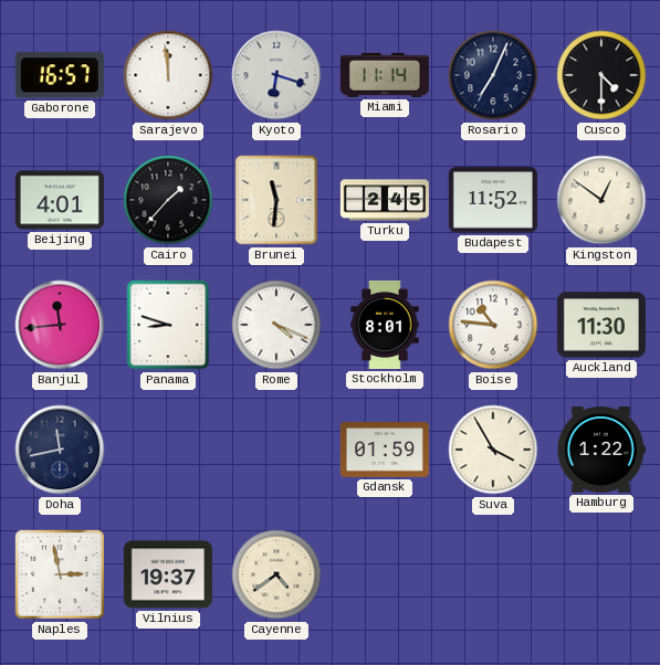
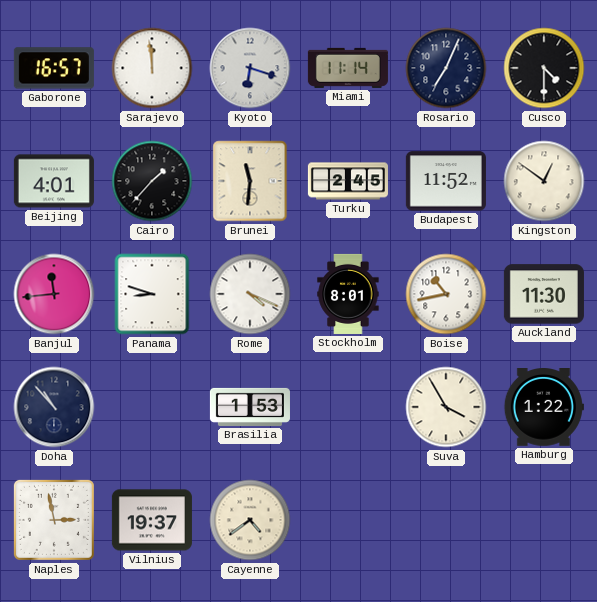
Boise: 10:46 -> 10:43
Doha: 11:43 -> 10:53
Brasilia: none -> 1:53
Gdansk: 01:59 -> none
